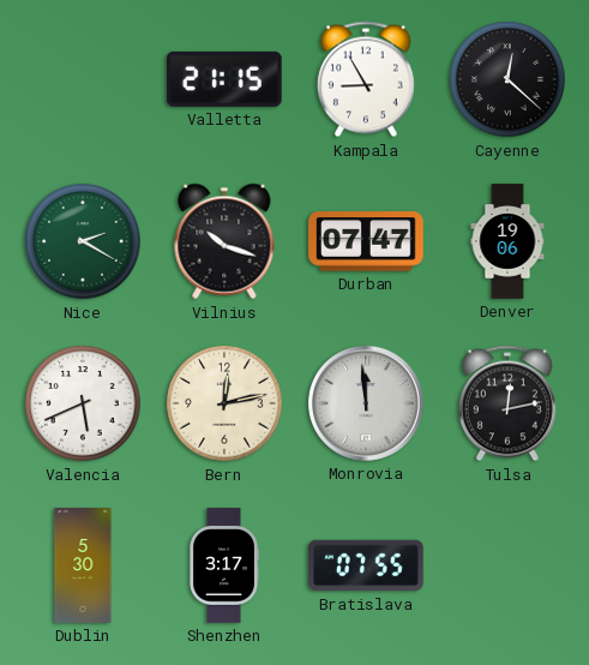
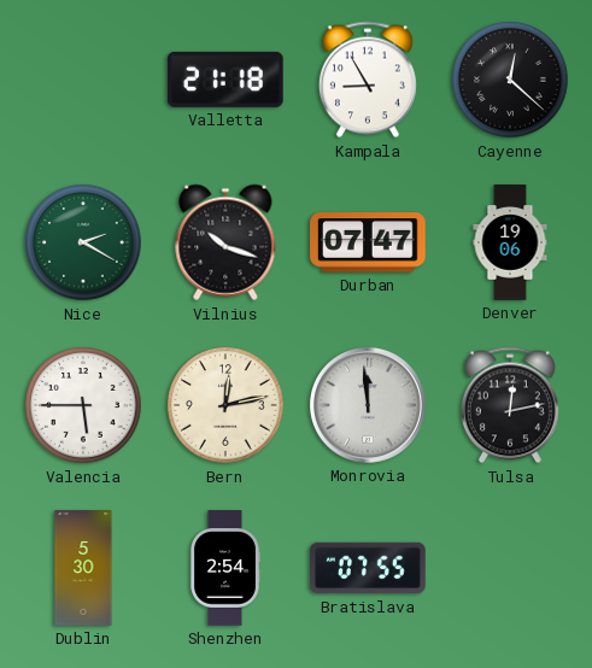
Valletta: 21:15 -> 21:18
Valencia: 5:41 -> 5:45
Shenzhen: 3:17 -> 2:54
